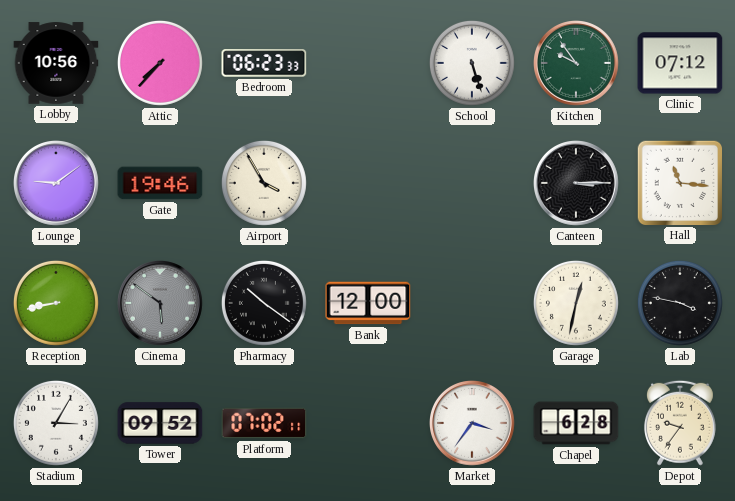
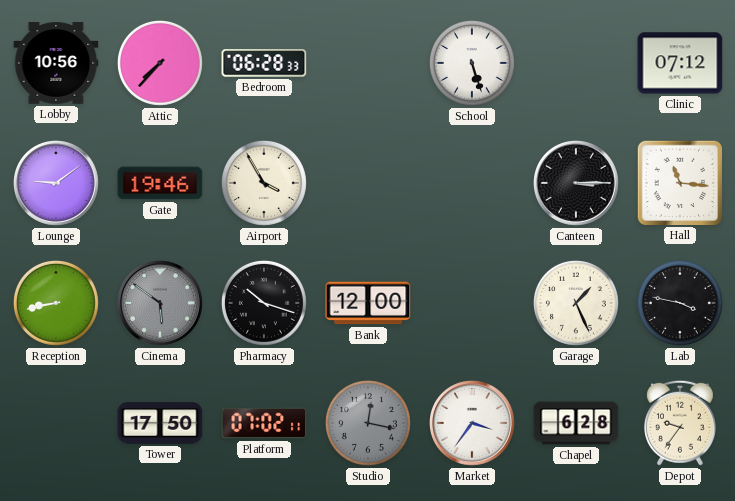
Bedroom: 06:23 -> 06:28
Kitchen: 9:54 -> none
Pharmacy: 10:21 -> 10:18
Garage: 12:32 -> 1:26
Stadium: 3:05 -> none
Tower: 09:52 -> 17:50
Studio: none -> 12:17
